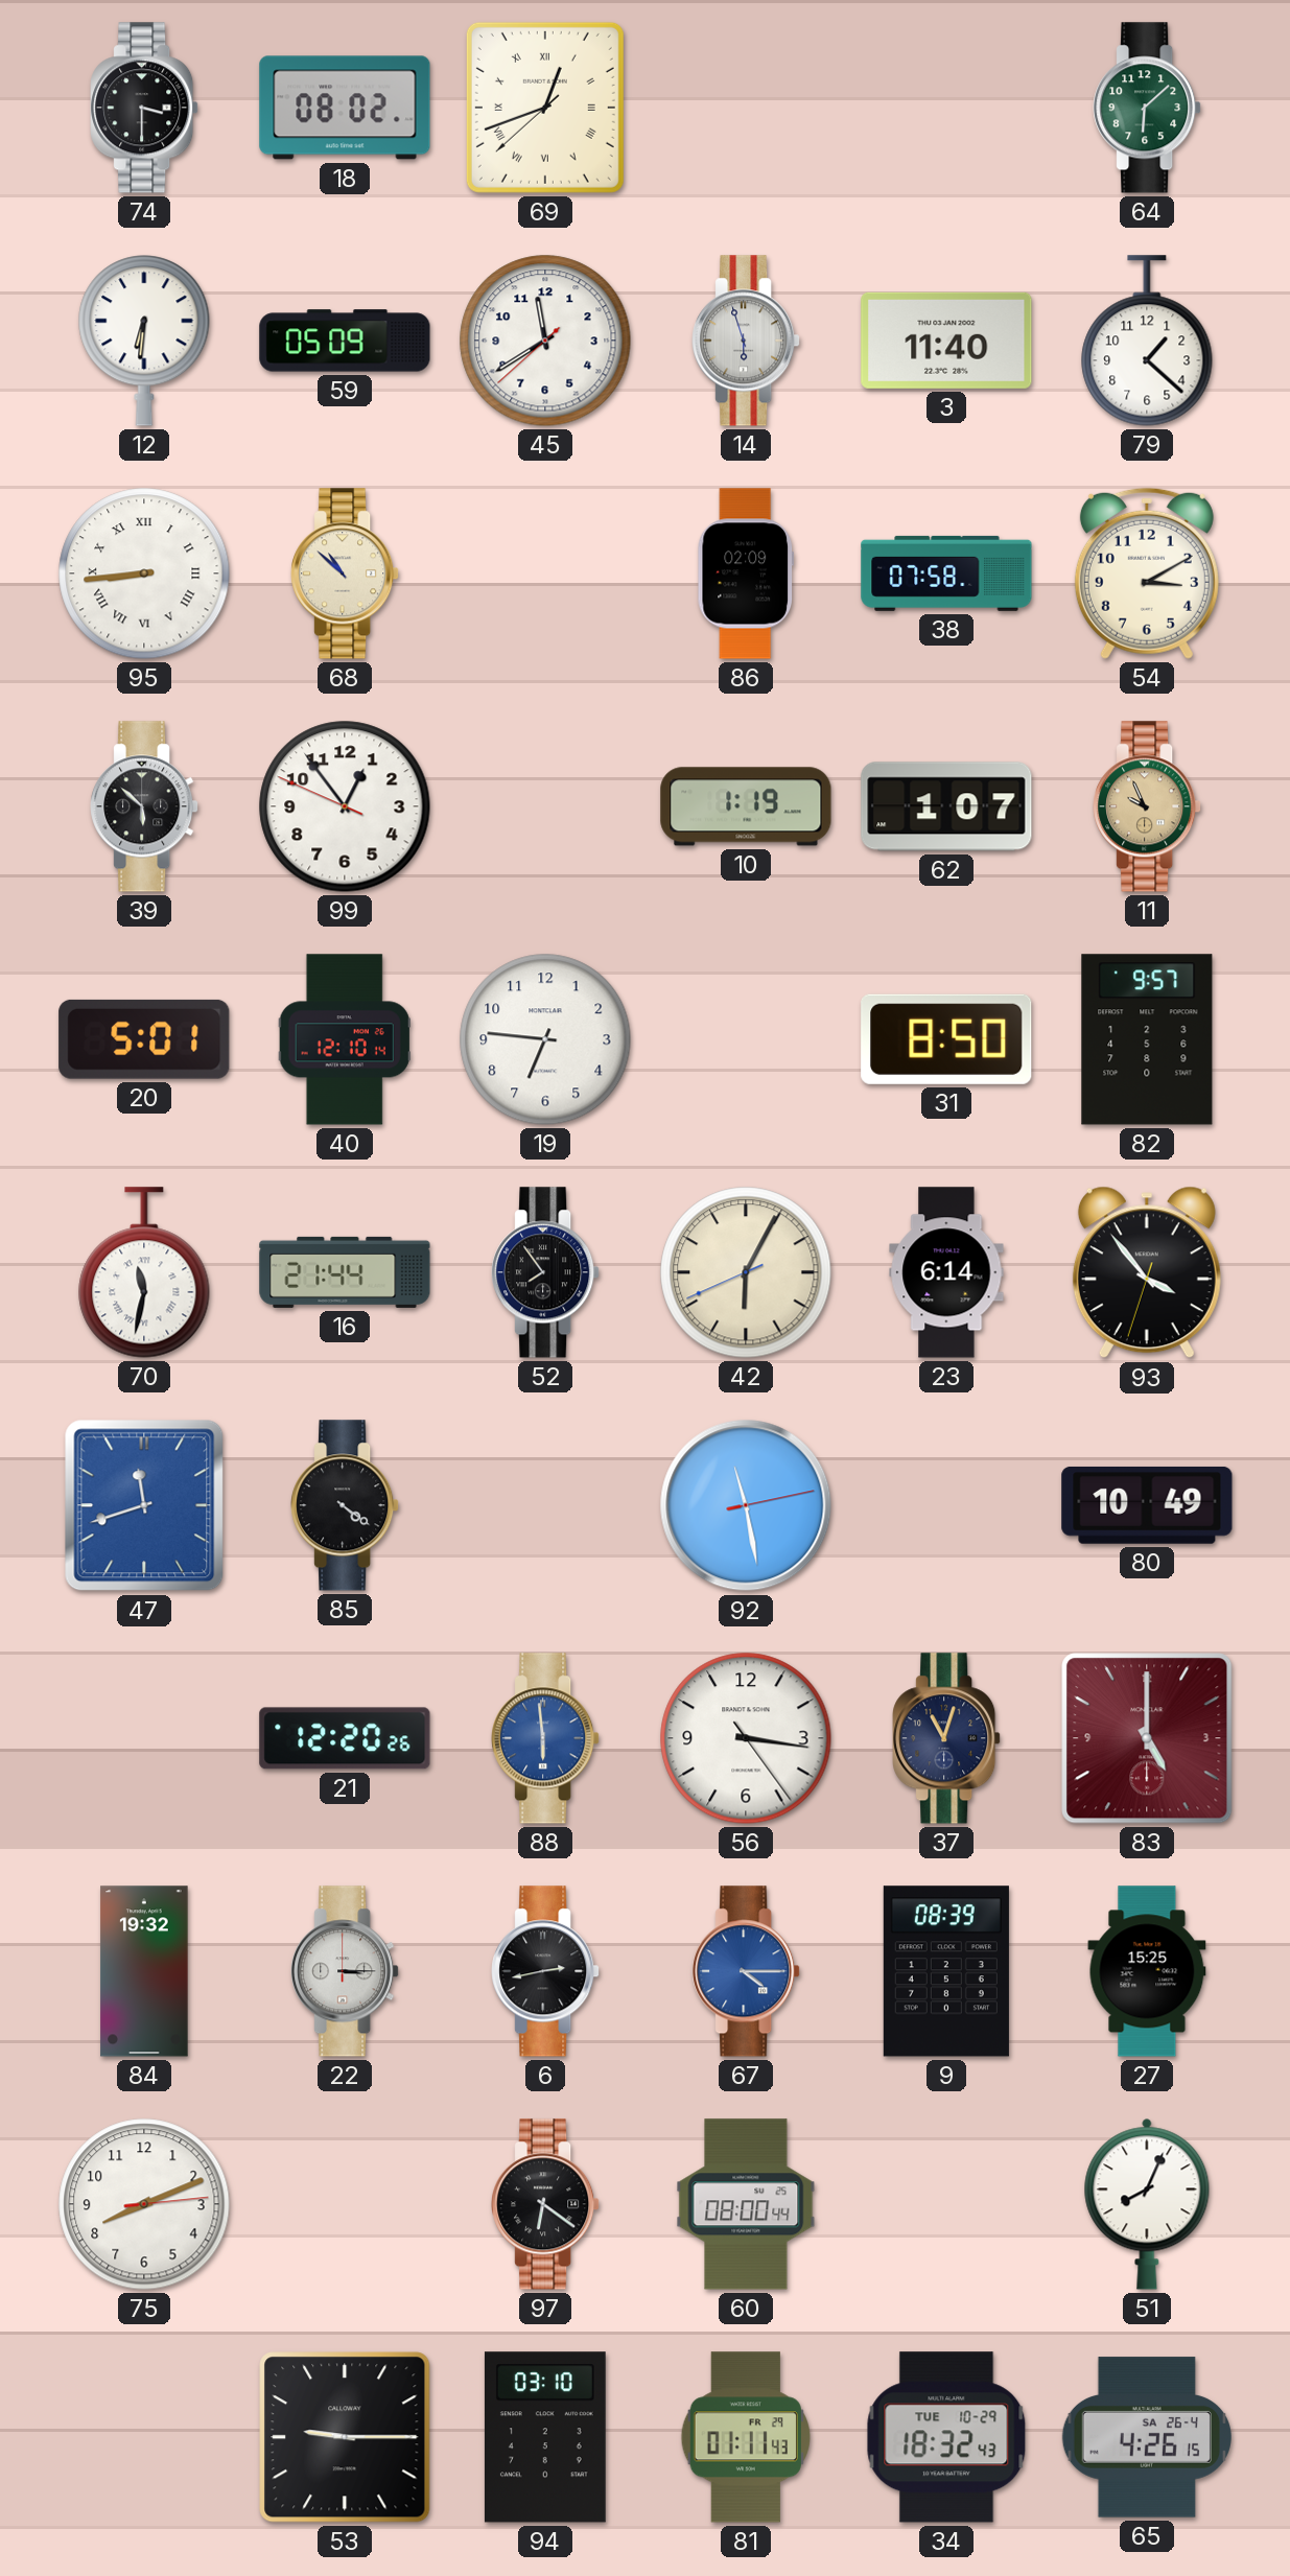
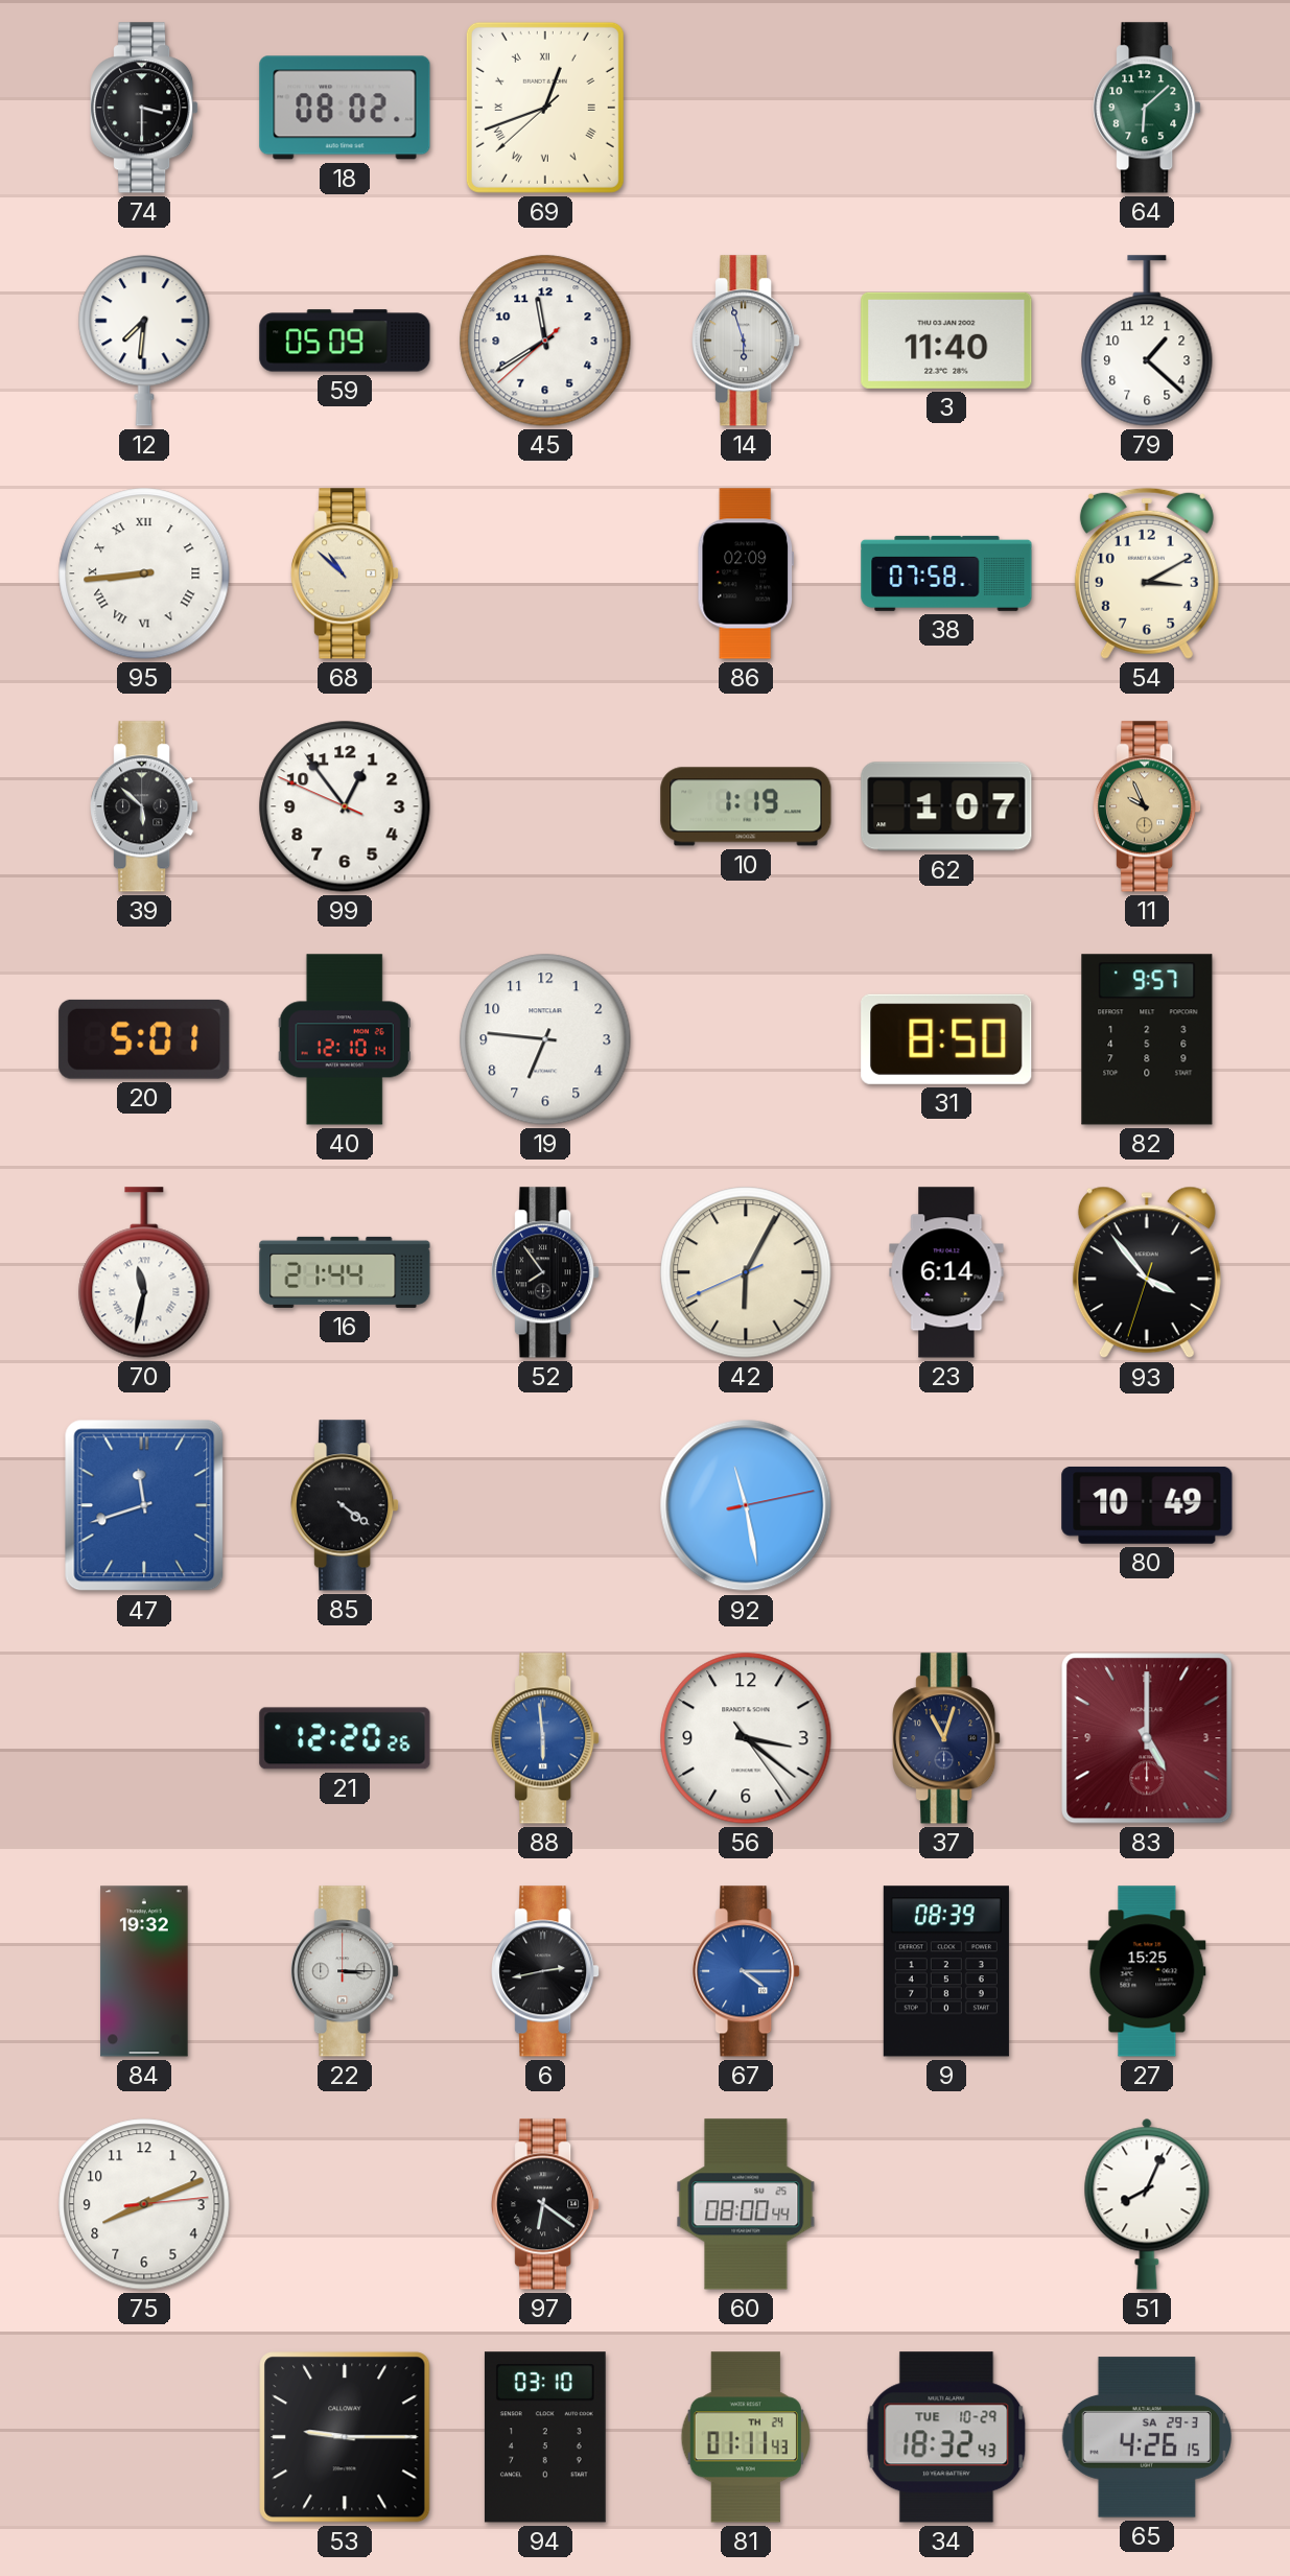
12: 6:31 -> 7:31
56: 3:16 -> 3:21
81 date: FR 29 -> TH 24
65 date: SA 26-4 -> SA 29-3
